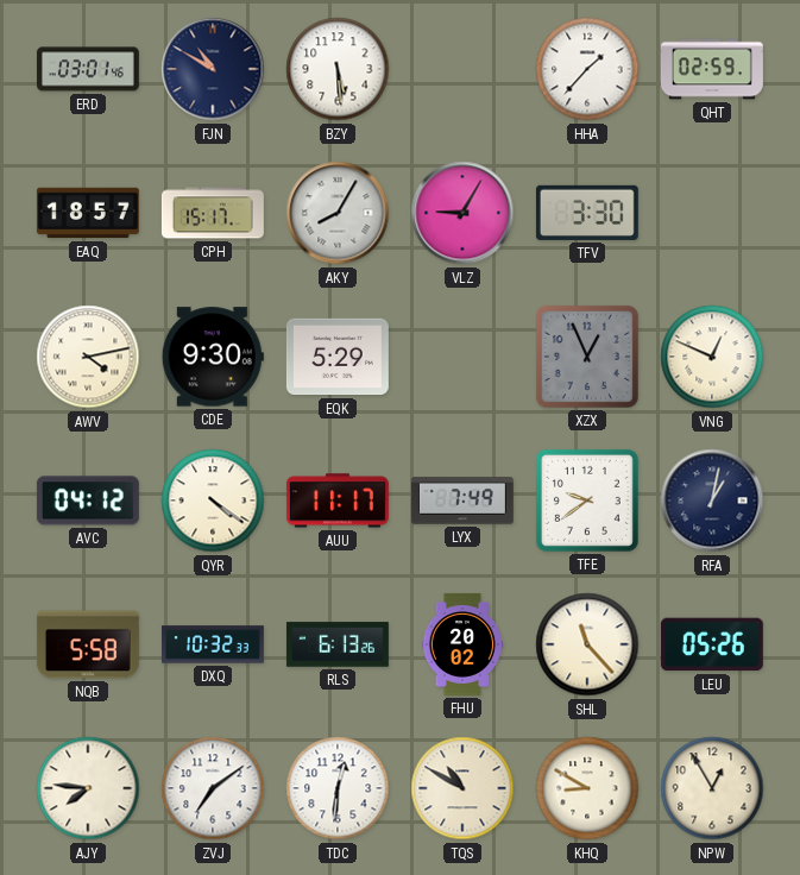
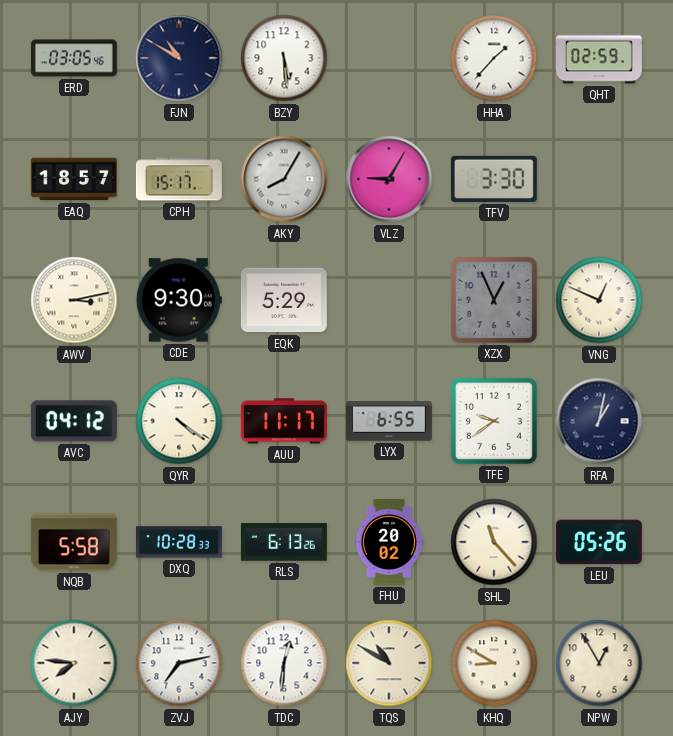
ERD: 03:01 -> 03:05
AWV: 4:13 -> 3:13
LYX: 7:49 -> 6:55
DXQ: 10:32 -> 10:28
ZVJ: 7:09 -> 7:13
